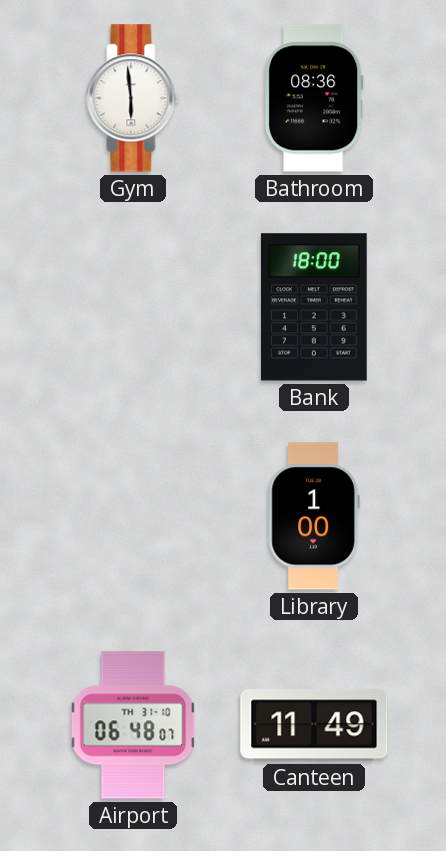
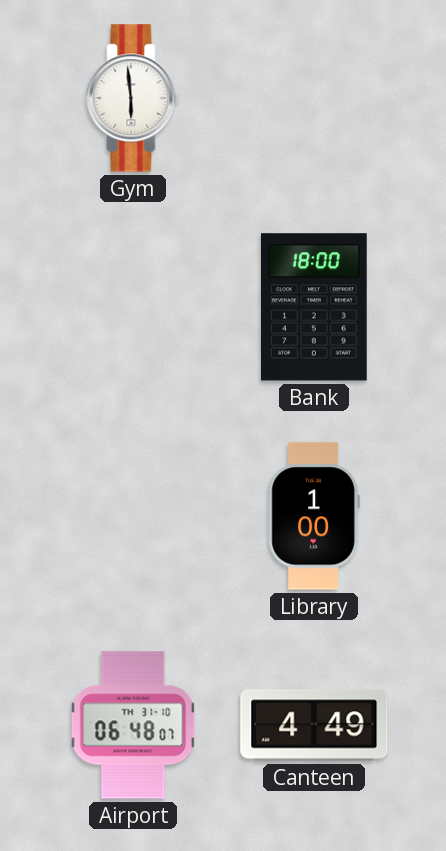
Bathroom: 08:36 -> none
Canteen: 11:49 -> 4:49
